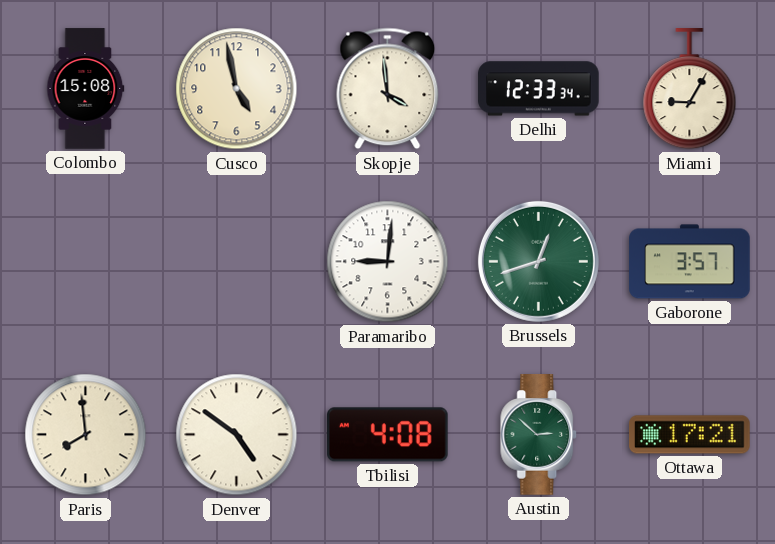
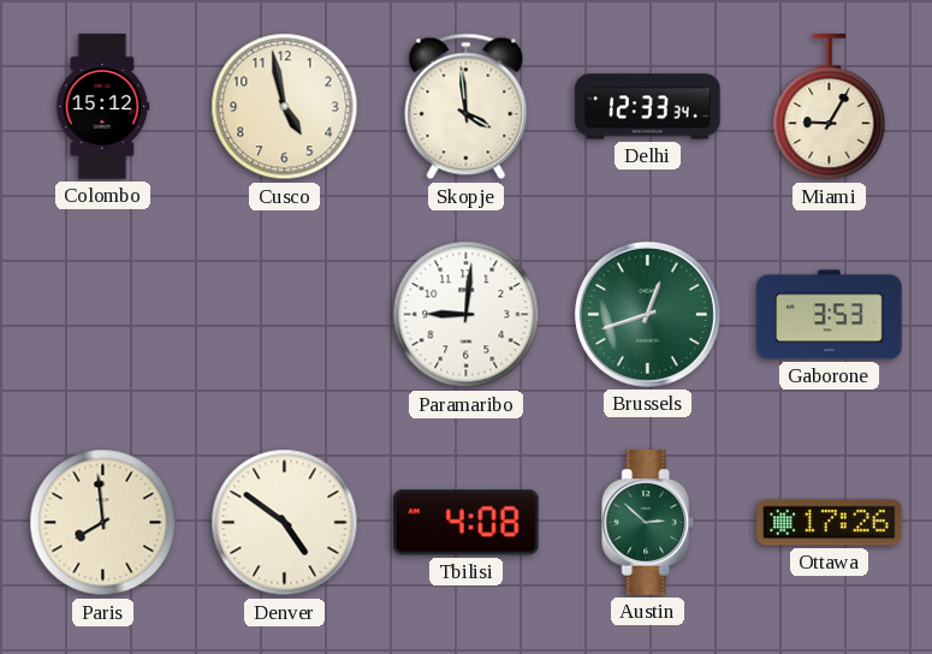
Colombo: 15:08 -> 15:12
Gaborone: 3:57 -> 3:53
Ottawa: 17:21 -> 17:26
